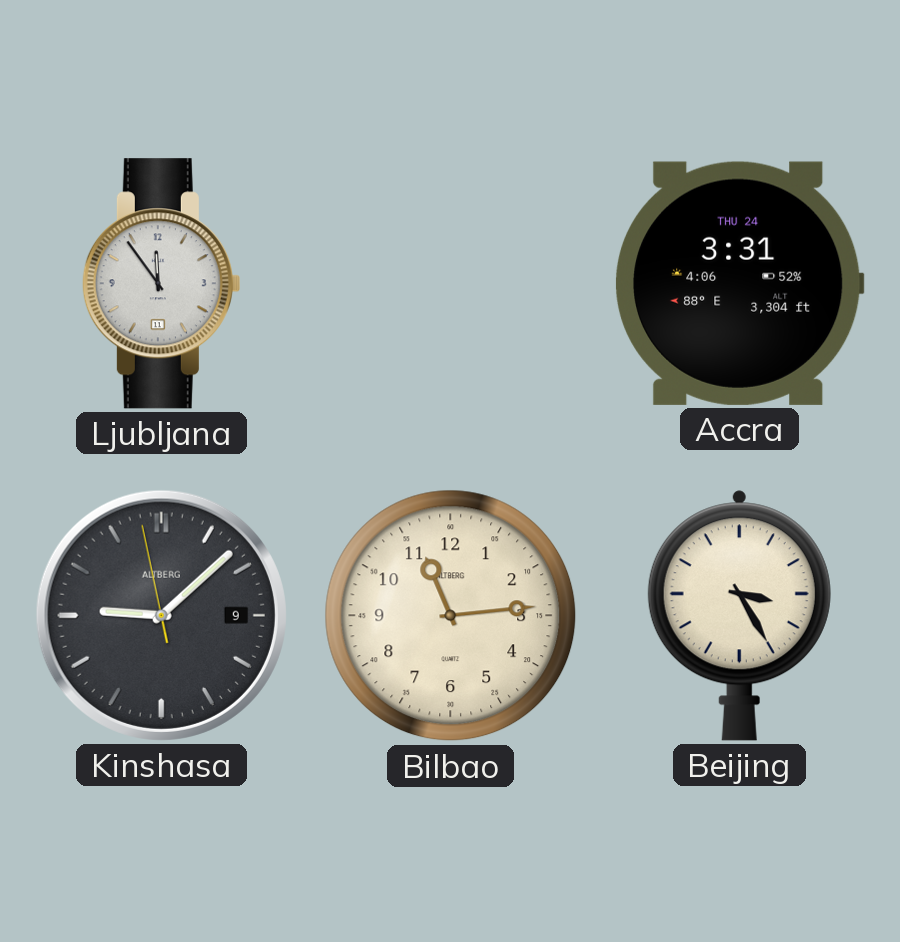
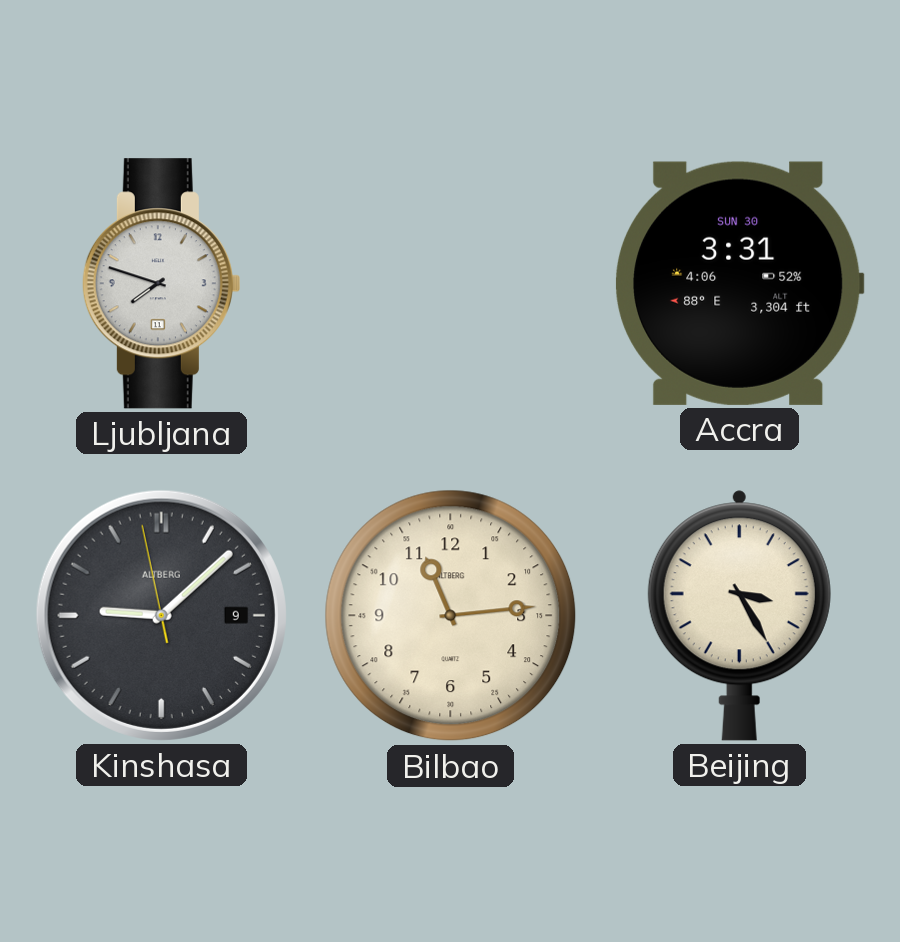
Ljubljana: 11:54 -> 7:48
Accra date: THU 24 -> SUN 30
